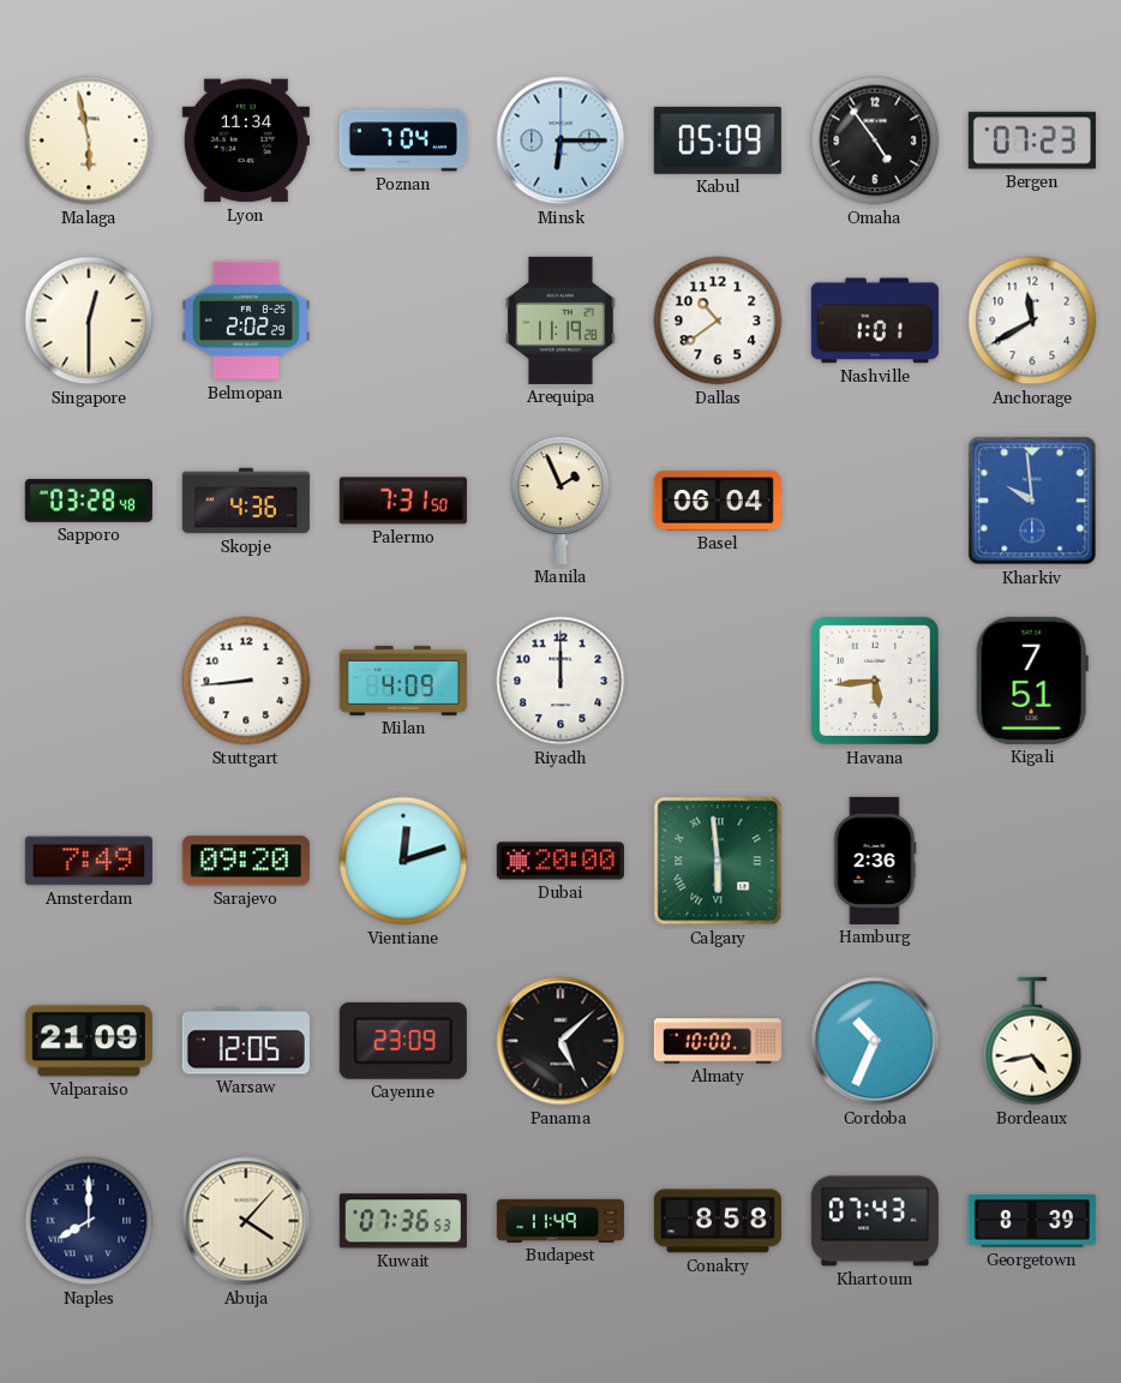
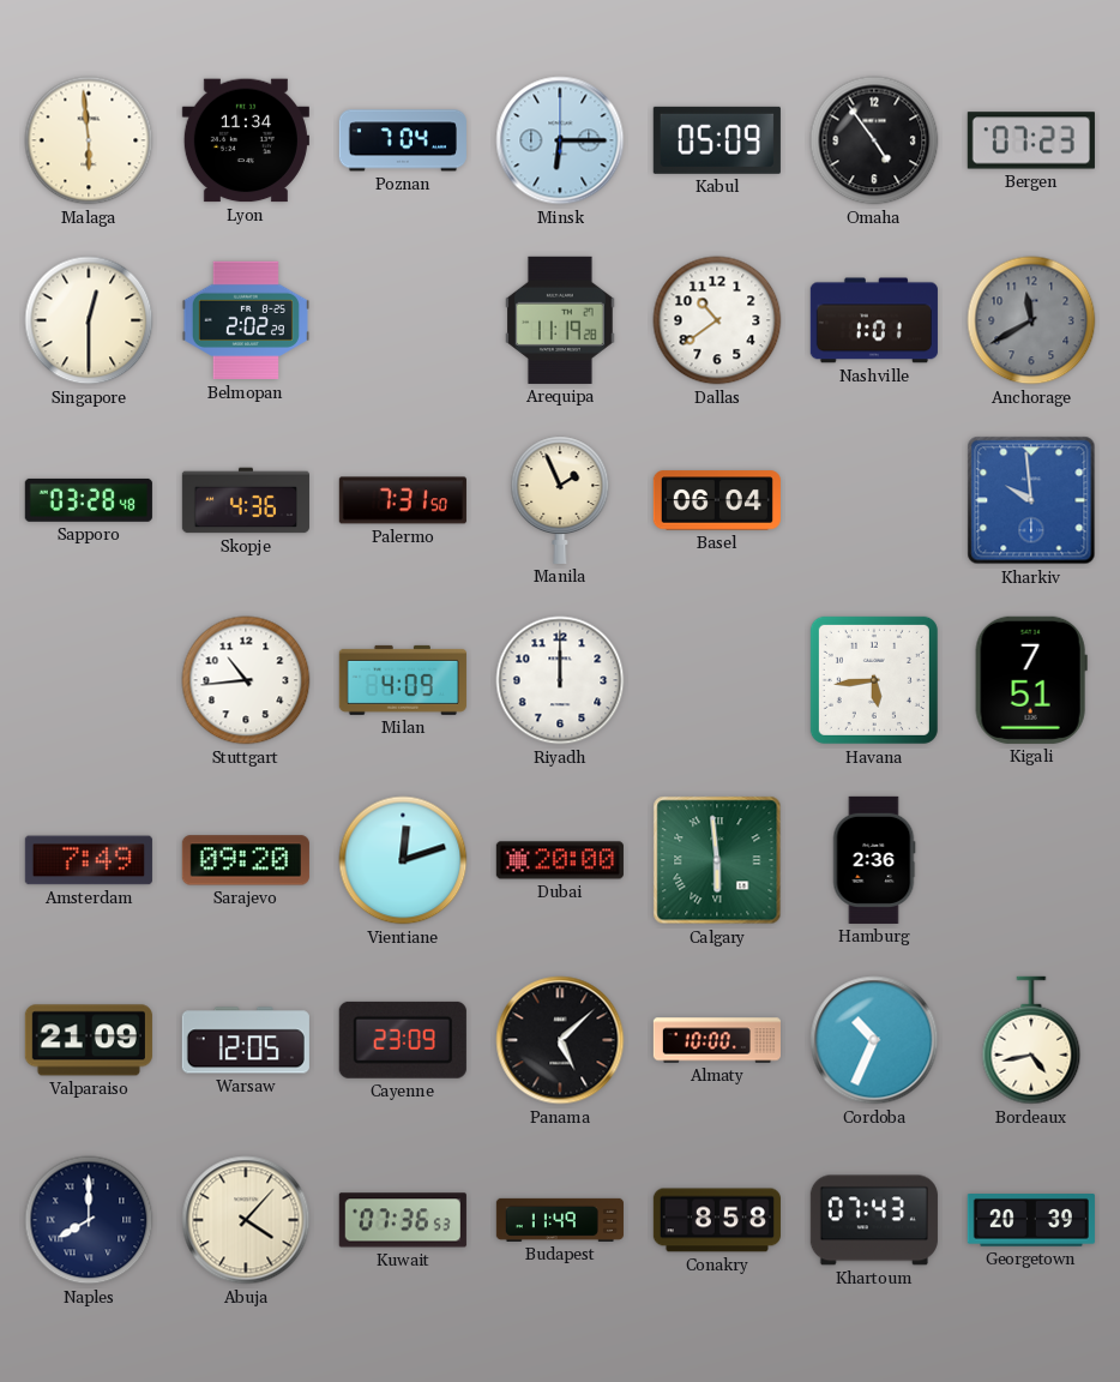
Malaga: 5:58 -> 5:59
Anchorage dial: white -> grey
Stuttgart: 8:44 -> 10:44
Georgetown: 8:39 -> 20:39
